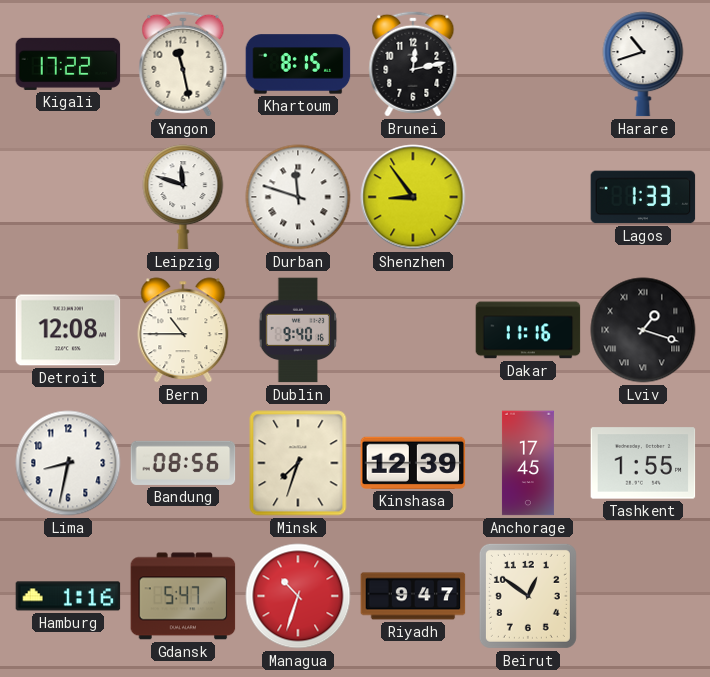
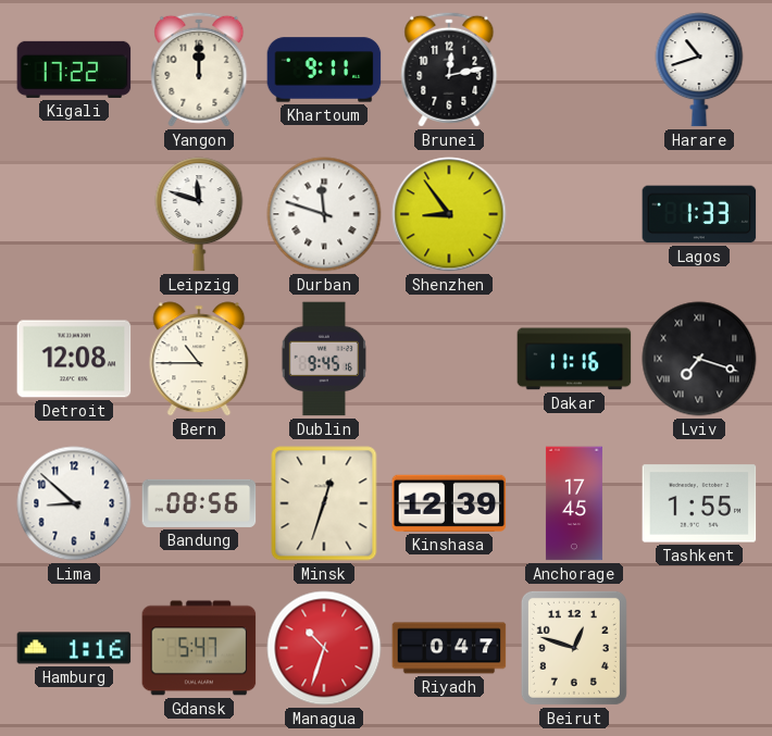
Yangon: 11:28 -> 12:00
Khartoum: 8:15 -> 9:11
Dublin: 9:40 -> 9:45
Lviv: 1:18 -> 7:18
Lima: 8:32 -> 8:52
Minsk: 7:33 -> 12:33
Riyadh: 9:47 -> 0:47
Beirut: 12:51 -> 12:48
